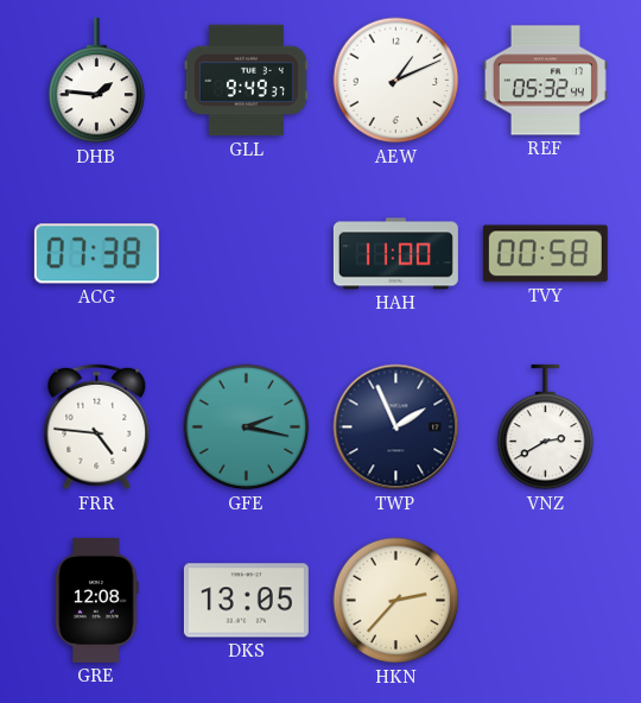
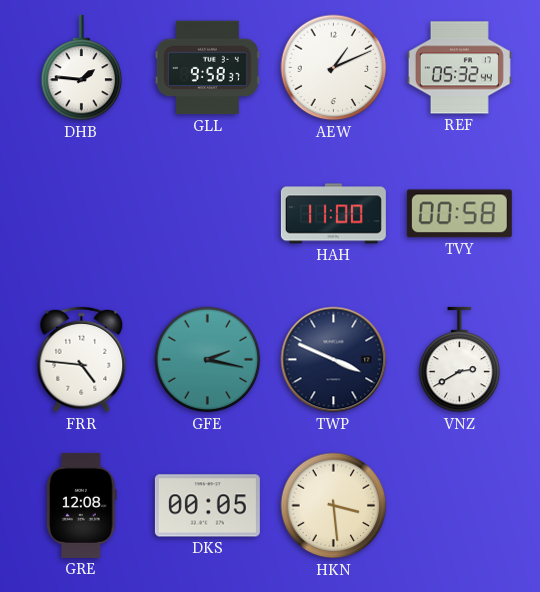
GLL: 9:49 -> 9:58
ACG: 07:38 -> none
TWP: 1:56 -> 3:49
DKS: 13:05 -> 00:05
HKN: 2:37 -> 3:29
